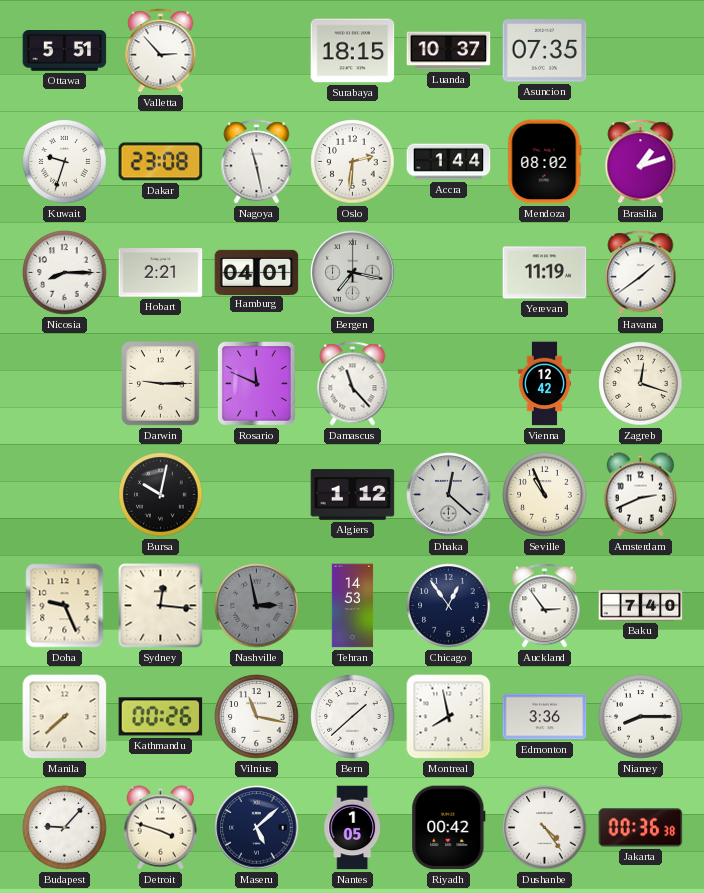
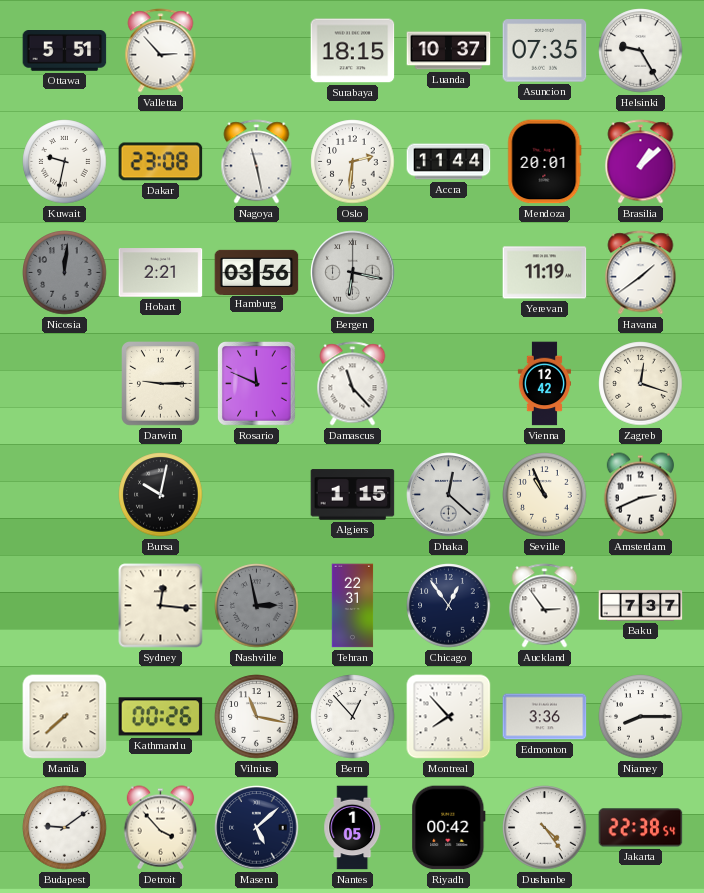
Helsinki: none -> 9:25
Kuwait: 9:33 -> 9:32
Accra: 1:44 -> 11:44
Mendoza: 08:02 -> 20:01
Brasilia: 1:12 -> 1:08
Nicosia: 8:15 -> 12:01
Nicosia dial: white -> grey
Hamburg: 04:01 -> 03:56
Bergen: 7:17 -> 6:17
Algiers: 1:12 -> 1:15
Doha: 9:26 -> none
Tehran: 14:53 -> 22:31
Baku: 7:40 -> 7:37
Bern: 1:38 -> 12:53
Montreal: 7:58 -> 7:53
Budapest: 9:07 -> 9:09
Detroit: 3:48 -> 3:53
Jakarta: 00:36 -> 22:38
